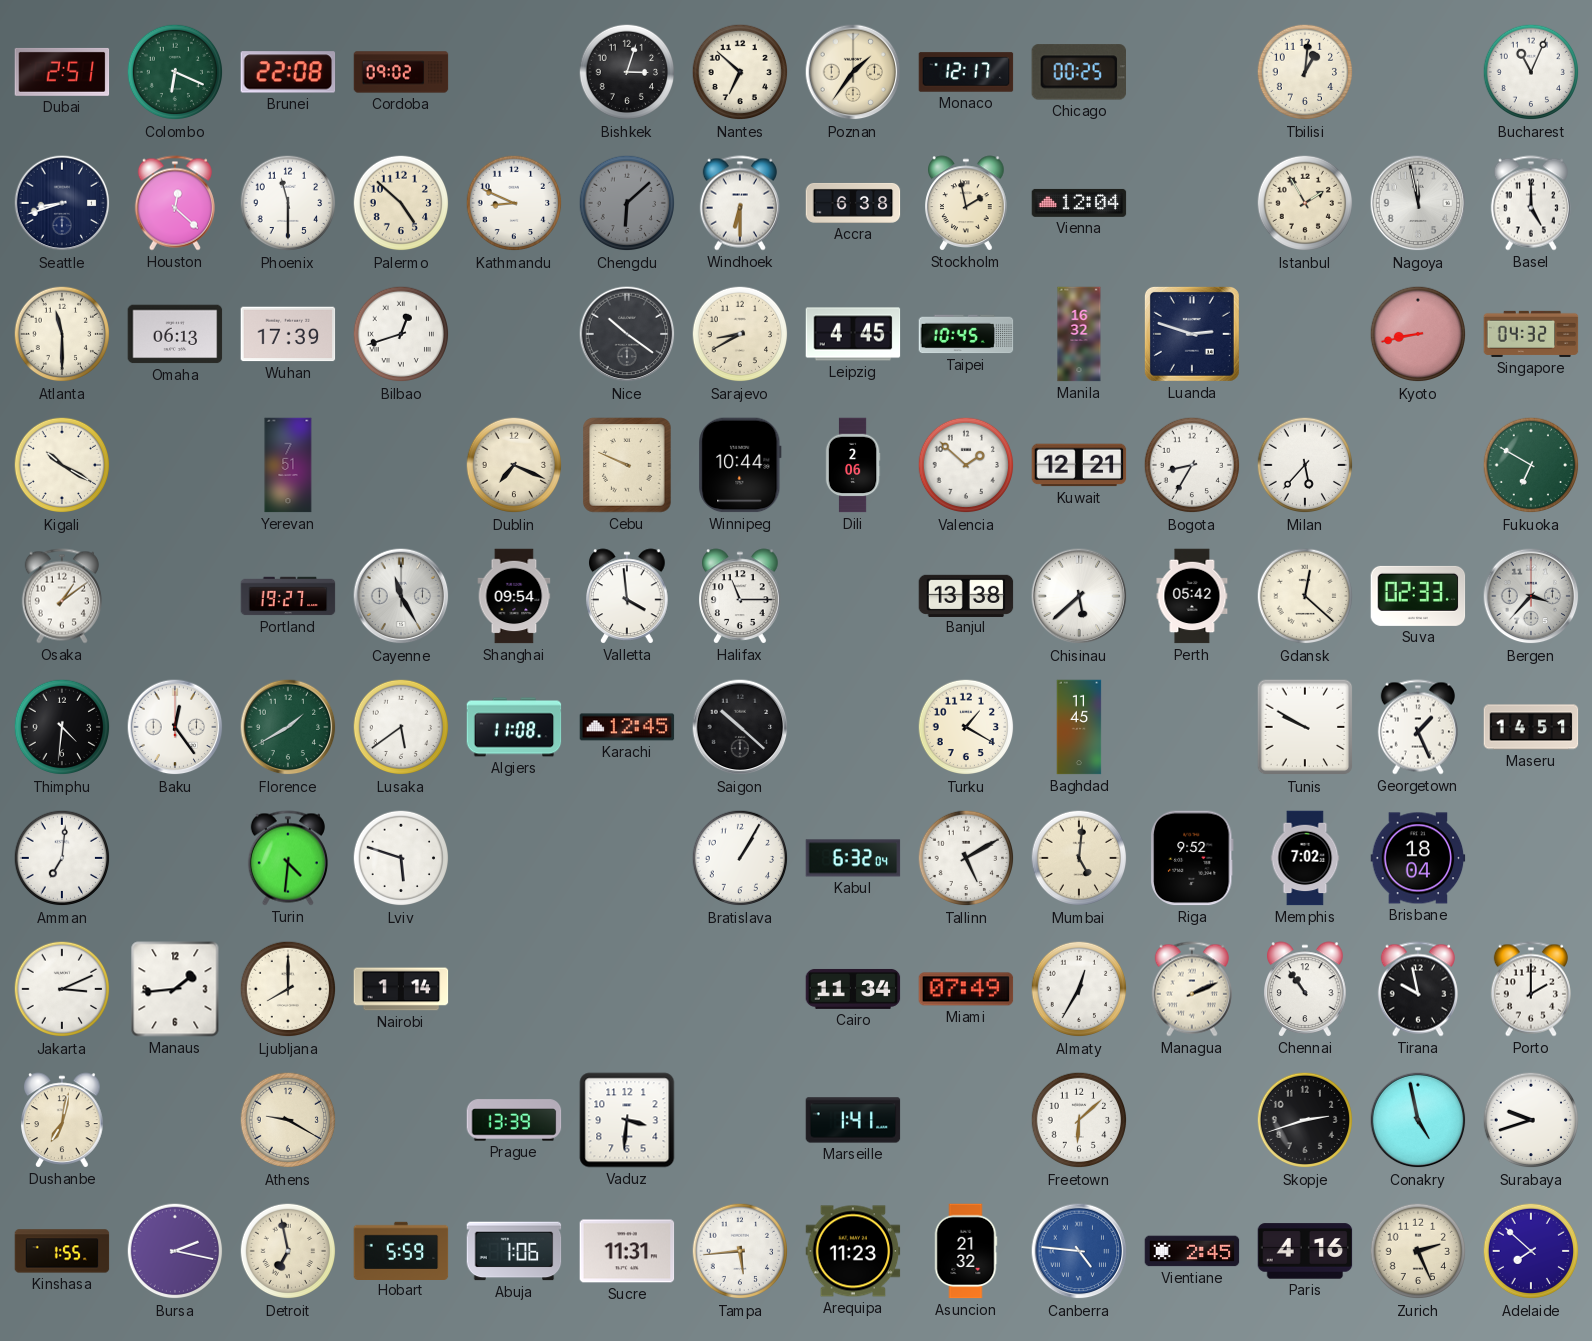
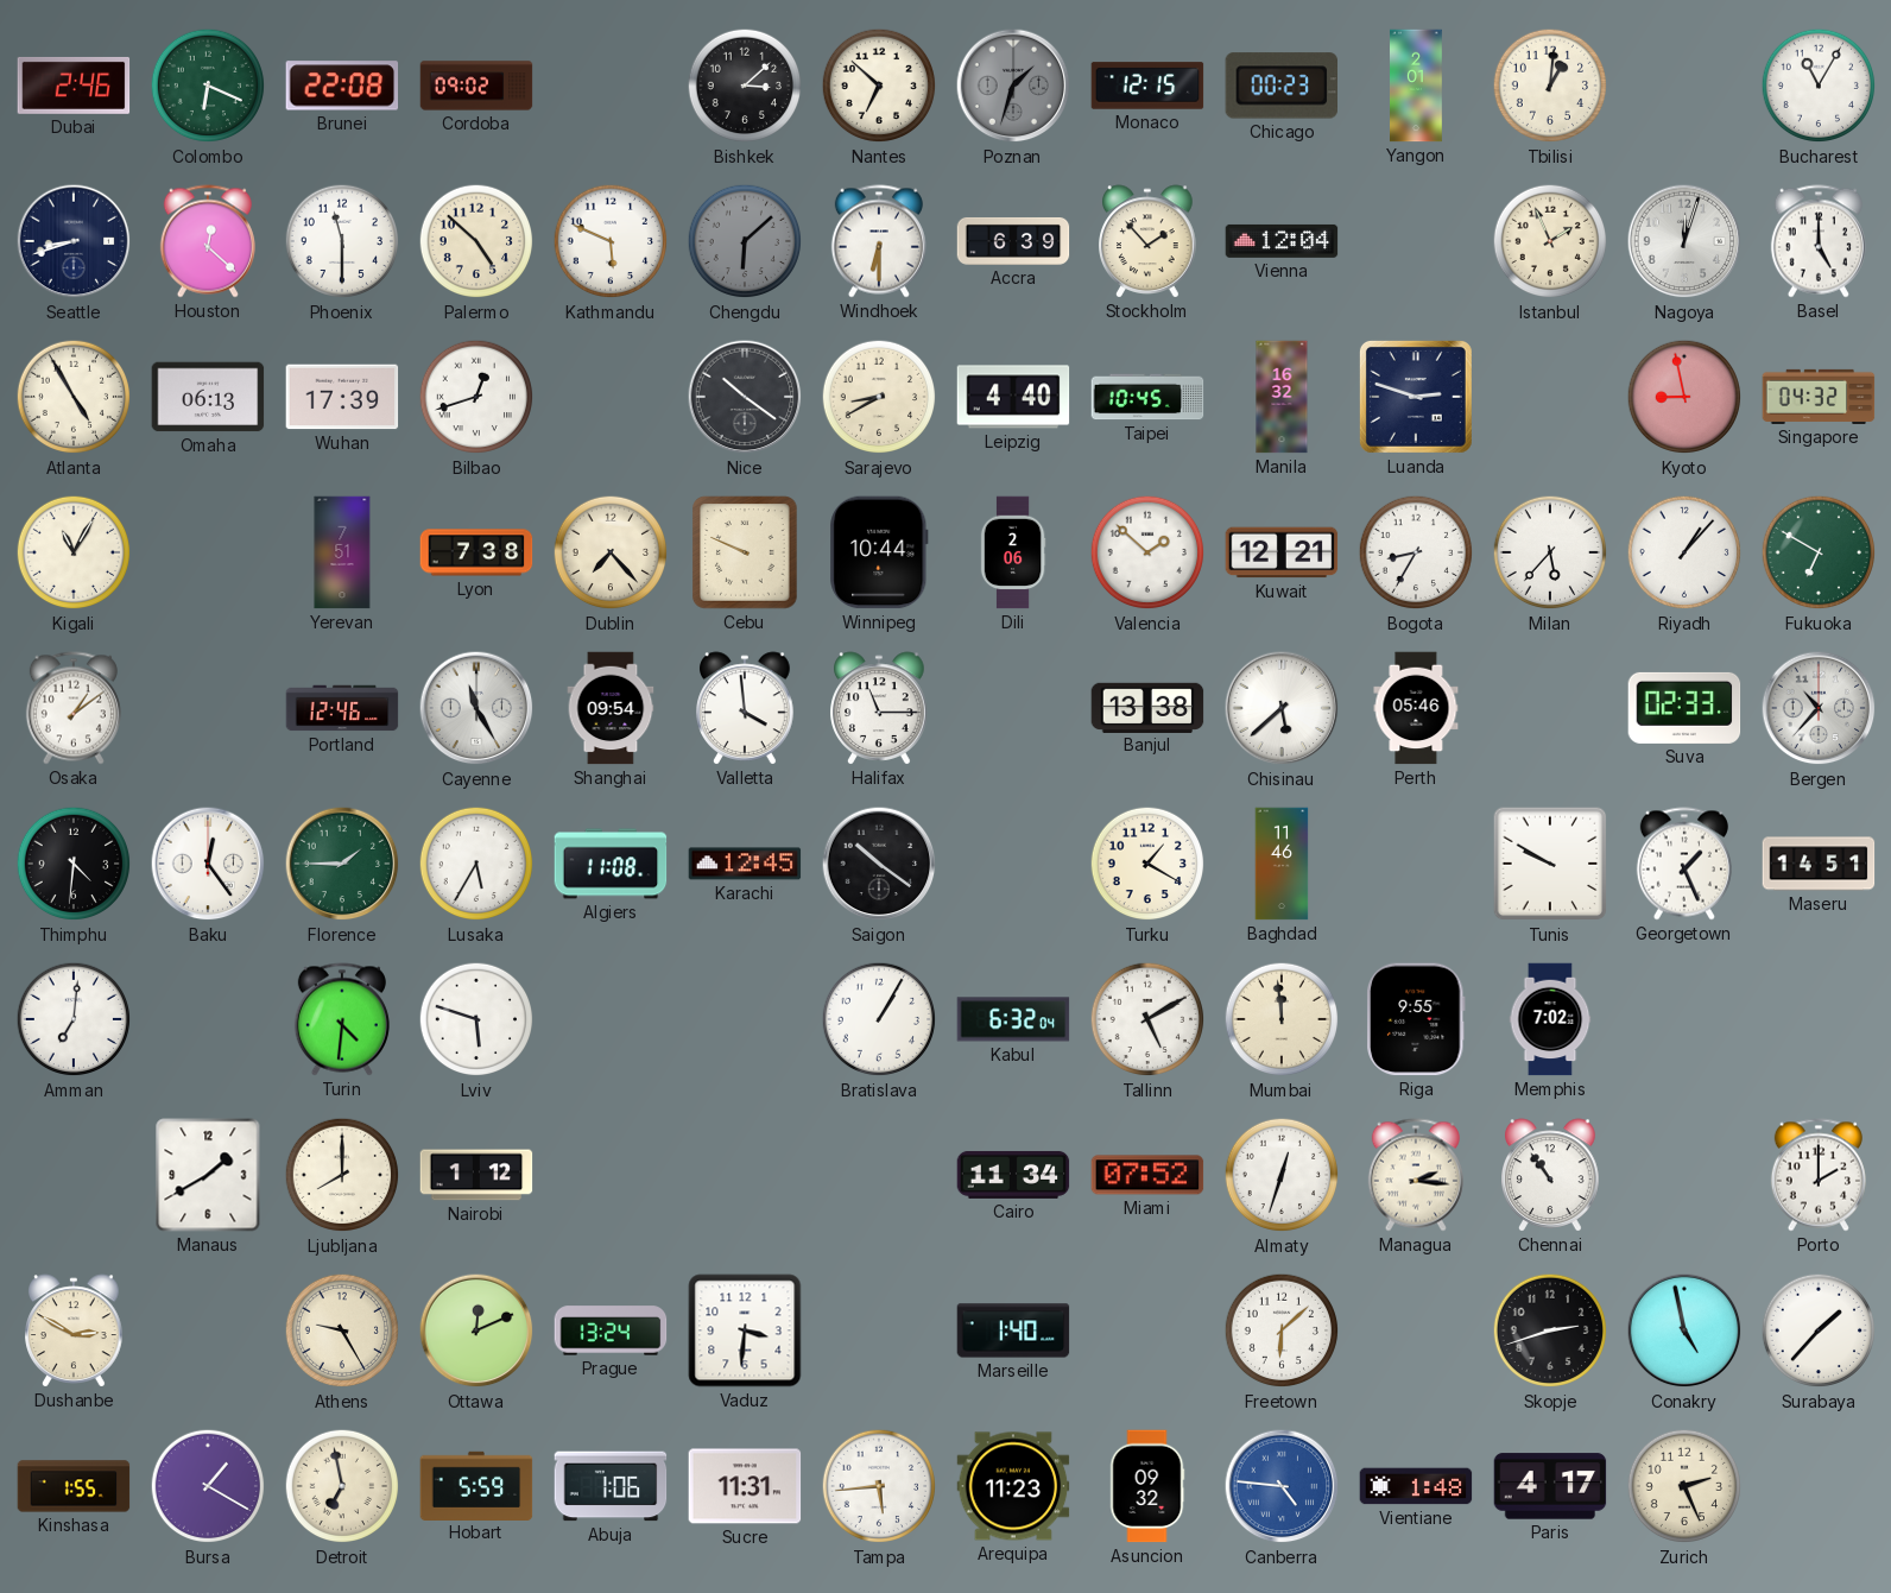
Dubai: 2:51 -> 2:46
Bishkek: 3:03 -> 3:08
Poznan: 1:36 -> 1:33
Poznan dial: cream -> grey
Monaco: 12:17 -> 12:15
Chicago: 00:25 -> 00:23
Yangon: none -> 2:01
Bucharest: 11:04 -> 11:05
Kathmandu: 8:49 -> 5:49
Accra: 6:38 -> 6:39
Stockholm: 1:58 -> 1:53
Istanbul: 1:55 -> 1:56
Nagoya: 11:58 -> 12:03
Atlanta: 11:30 -> 4:55
Leipzig: 4:45 -> 4:40
Kyoto: 8:43 -> 8:58
Kigali: 10:20 -> 11:05
Lyon: none -> 7:38
Dublin: 7:19 -> 7:23
Riyadh: none -> 1:07
Portland: 19:27 -> 12:46
Perth: 05:42 -> 05:46
Gdansk: 12:22 -> none
Bergen: 3:37 -> 10:37
Florence: 1:40 -> 1:45
Lusaka: 5:39 -> 5:35
Saigon: 10:22 -> 10:21
Baghdad: 11:45 -> 11:46
Mumbai: 5:01 -> 11:59
Riga: 9:52 -> 9:55
Brisbane: 18:04 -> none
Jakarta: 3:11 -> none
Manaus: 1:44 -> 1:40
Nairobi: 1:14 -> 1:12
Miami: 07:49 -> 07:52
Almaty: 12:35 -> 12:33
Managua: 2:11 -> 2:16
Tirana: 9:58 -> none
Dushanbe: 7:02 -> 2:50
Athens: 9:20 -> 9:25
Ottawa: none -> 12:11
Prague: 13:39 -> 13:24
Marseille: 1:41 -> 1:40
Surabaya: 9:42 -> 1:37
Bursa: 2:17 -> 1:20
Asuncion: 21:32 -> 09:32
Vientiane: 2:45 -> 1:48
Paris: 4:16 -> 4:17
Adelaide: 7:52 -> none
